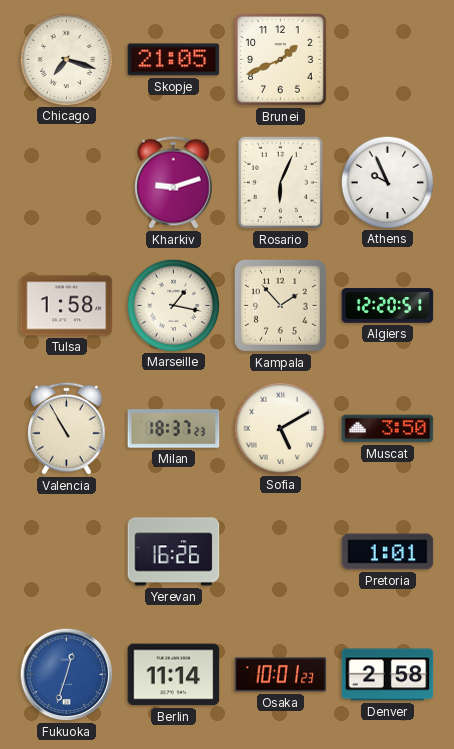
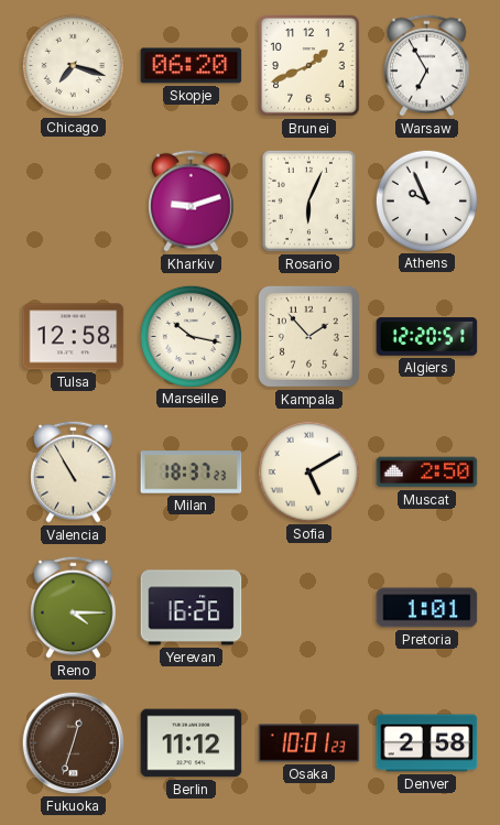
Skopje: 21:05 -> 06:20
Warsaw: none -> 6:55
Tulsa: 1:58 -> 12:58
Marseille: 1:17 -> 10:17
Muscat: 3:50 -> 2:50
Reno: none -> 4:15
Fukuoka dial: blue -> brown
Berlin: 11:14 -> 11:12
